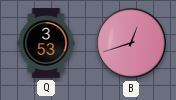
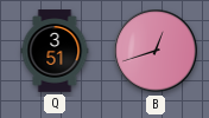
Q: 3:53 -> 3:51
